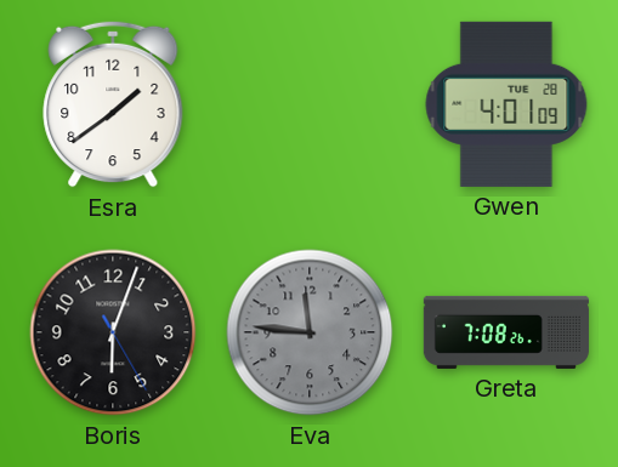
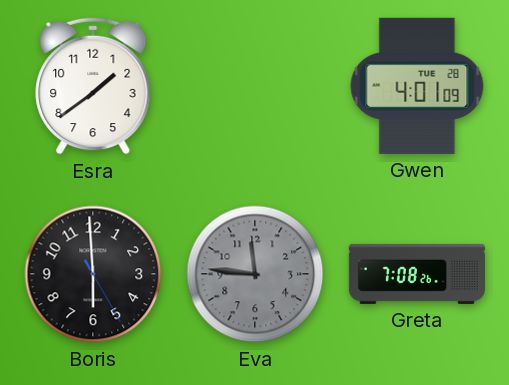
Boris: 6:03 -> 5:59
